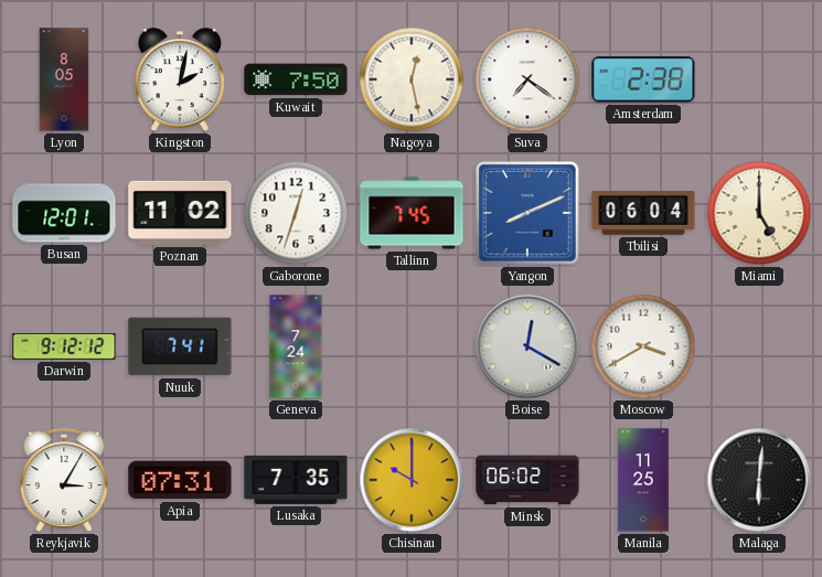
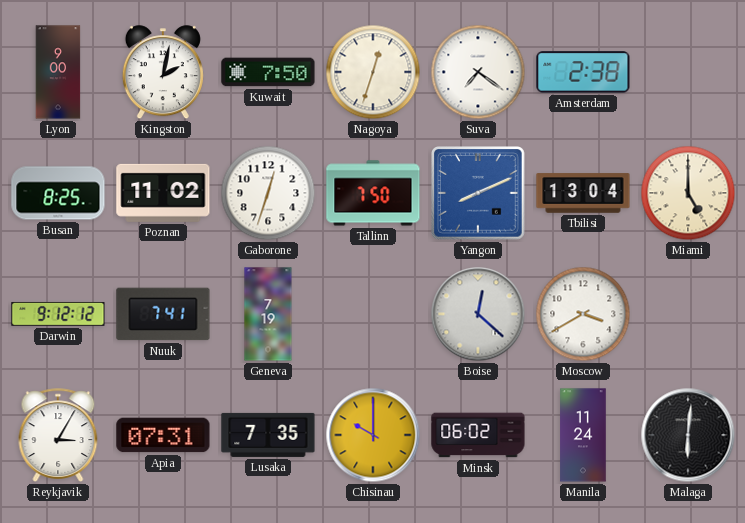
Lyon: 8:05 -> 9:00
Nagoya: 12:28 -> 12:33
Busan: 12:01 -> 8:25
Tallinn: 7:45 -> 7:50
Tbilisi: 06:04 -> 13:04
Geneva: 7:24 -> 7:19
Boise: 12:20 -> 12:22
Manila: 11:25 -> 11:24
